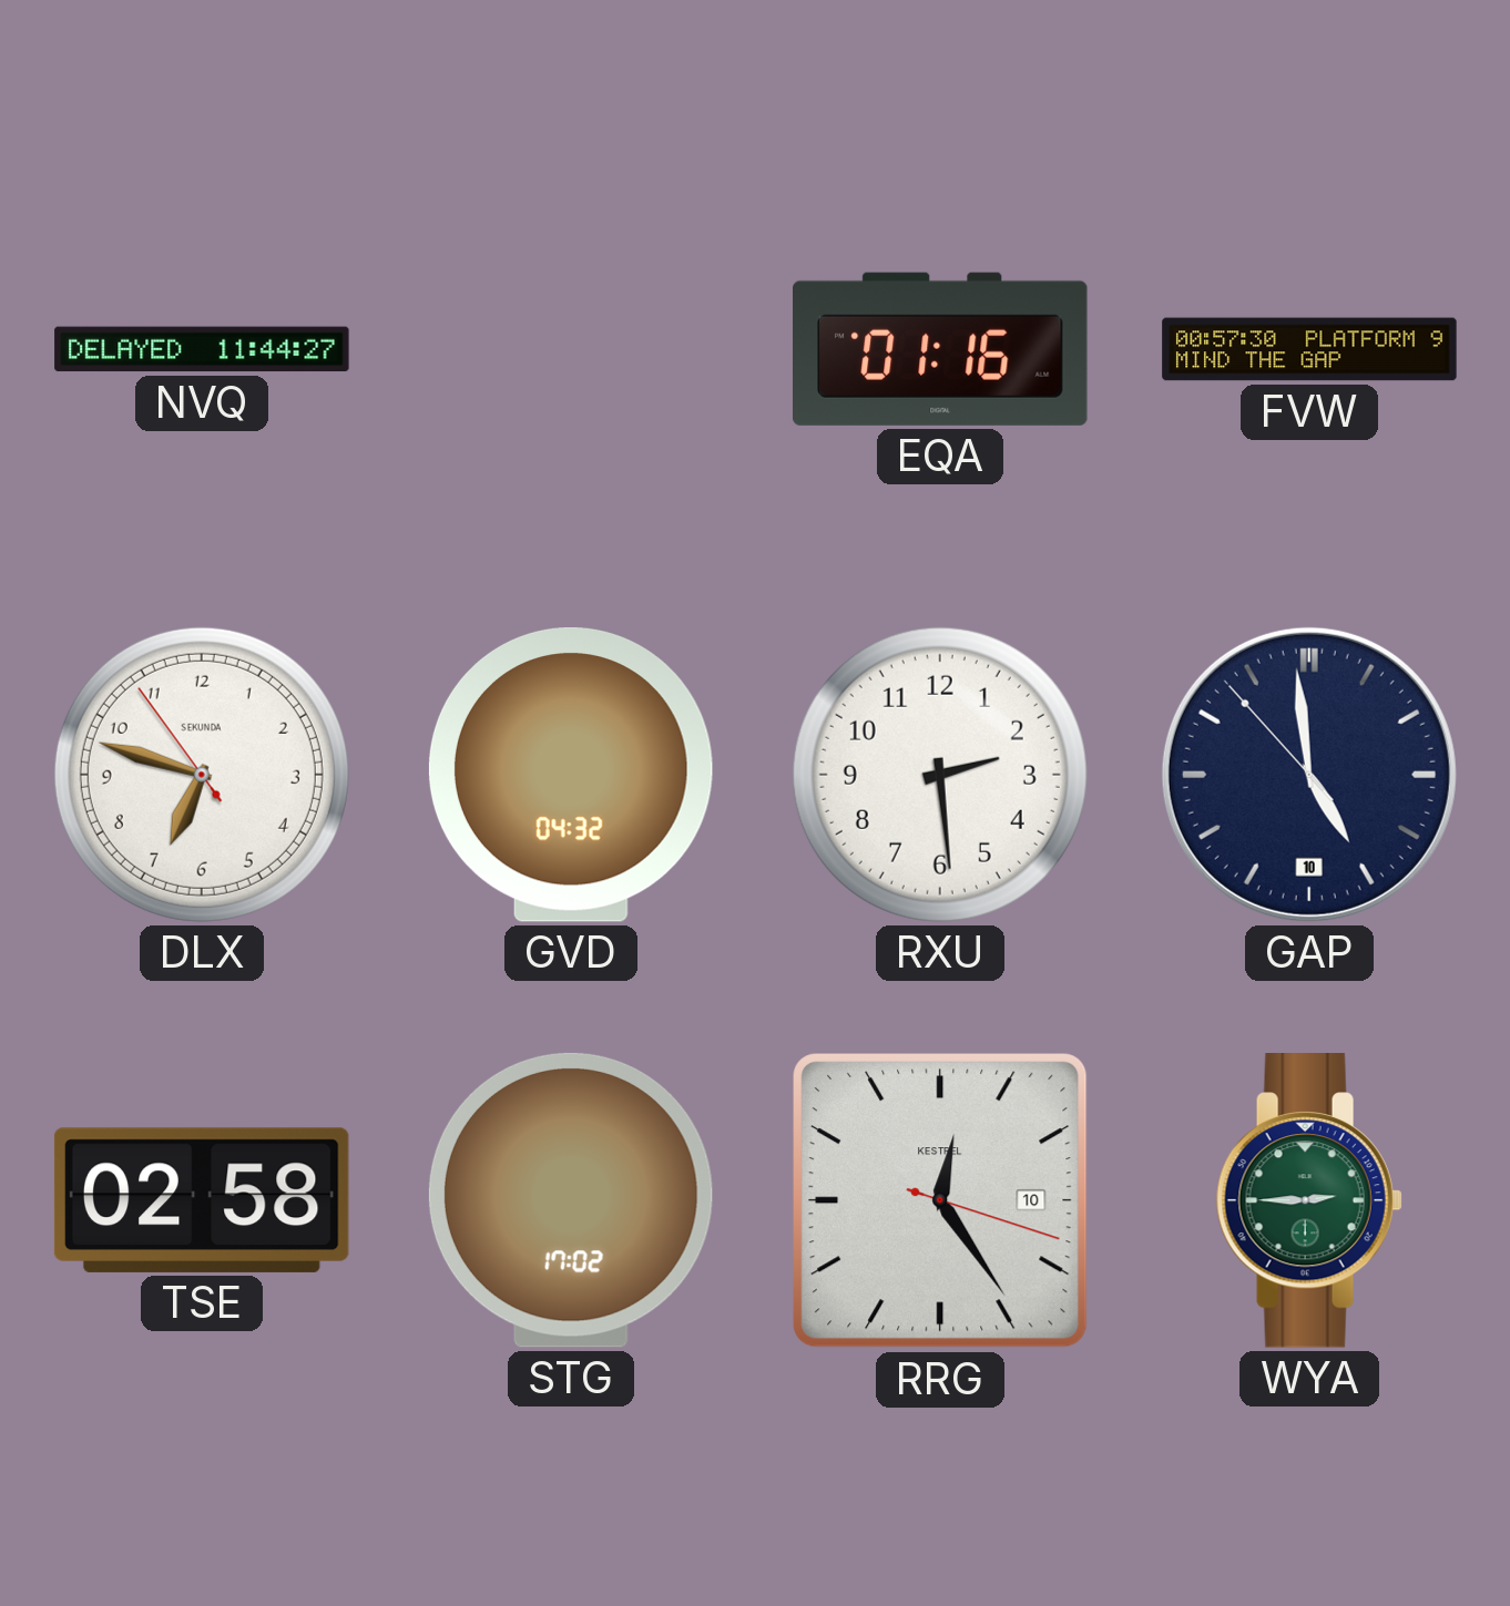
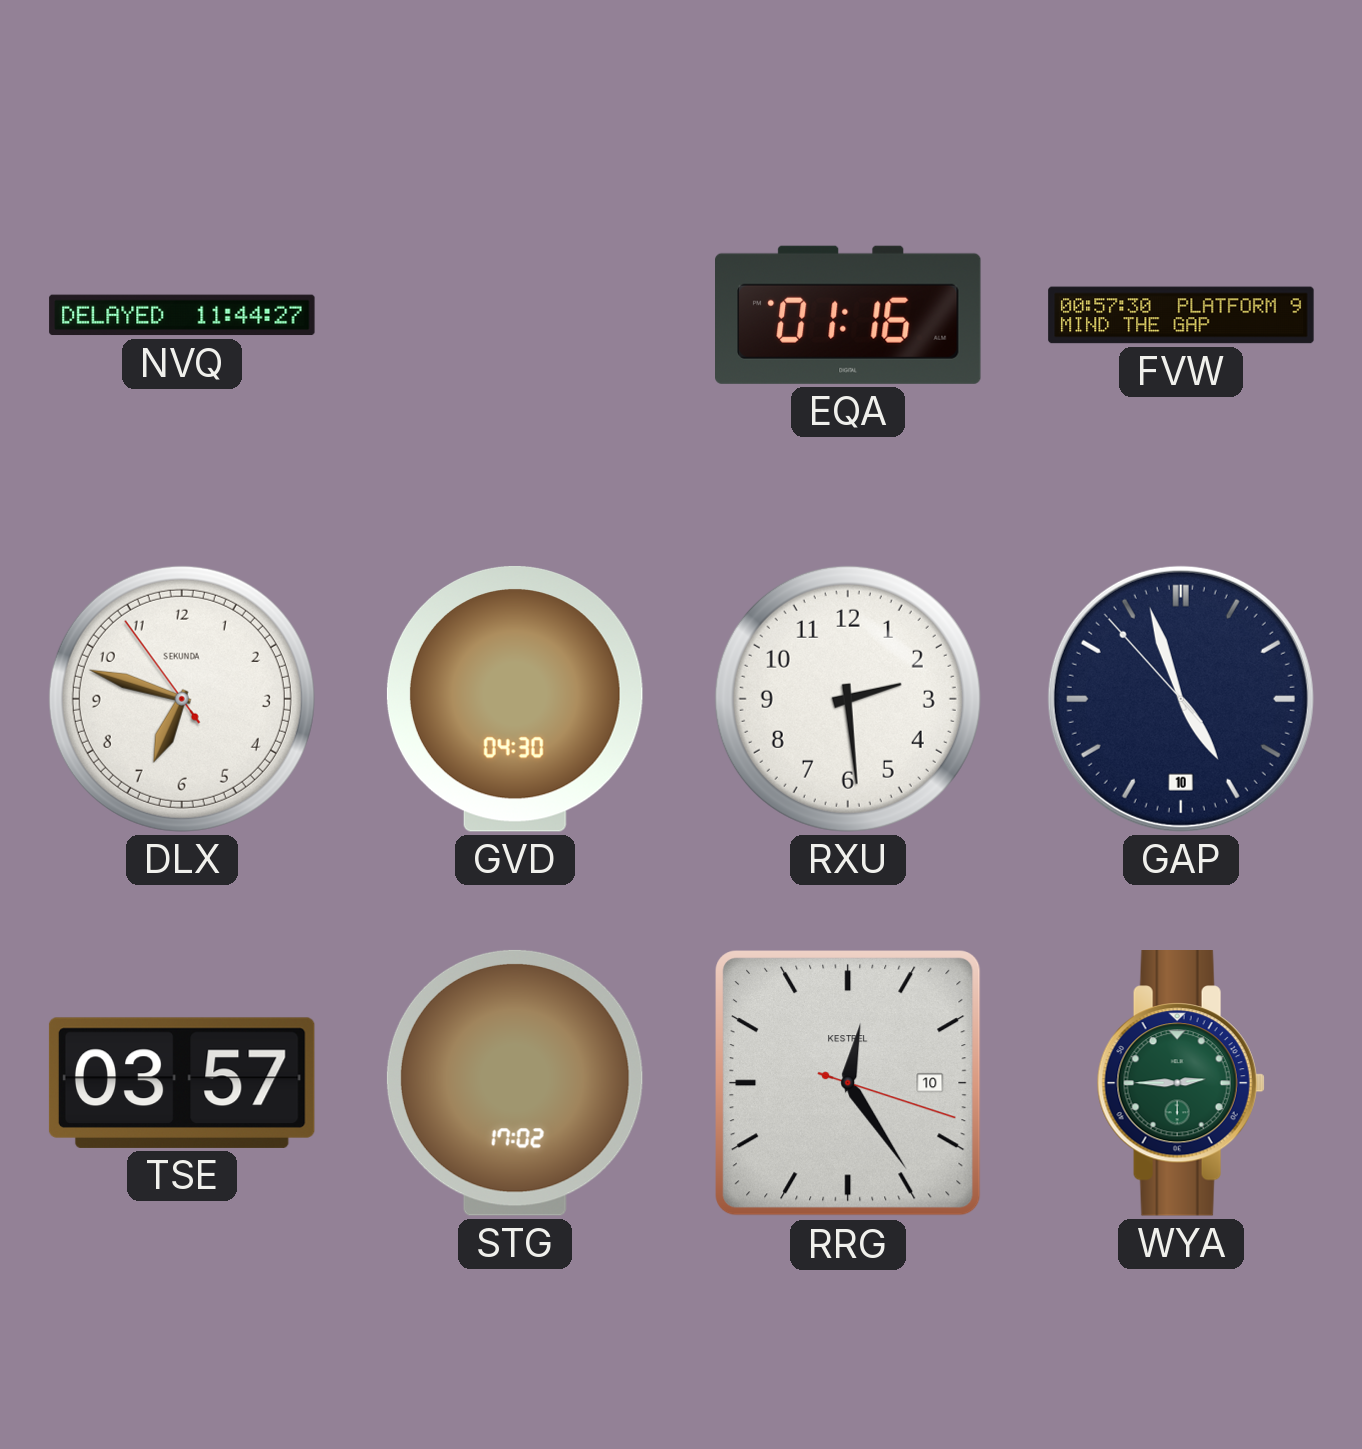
GVD: 04:32 -> 04:30
GAP: 4:58 -> 4:56
TSE: 02:58 -> 03:57
